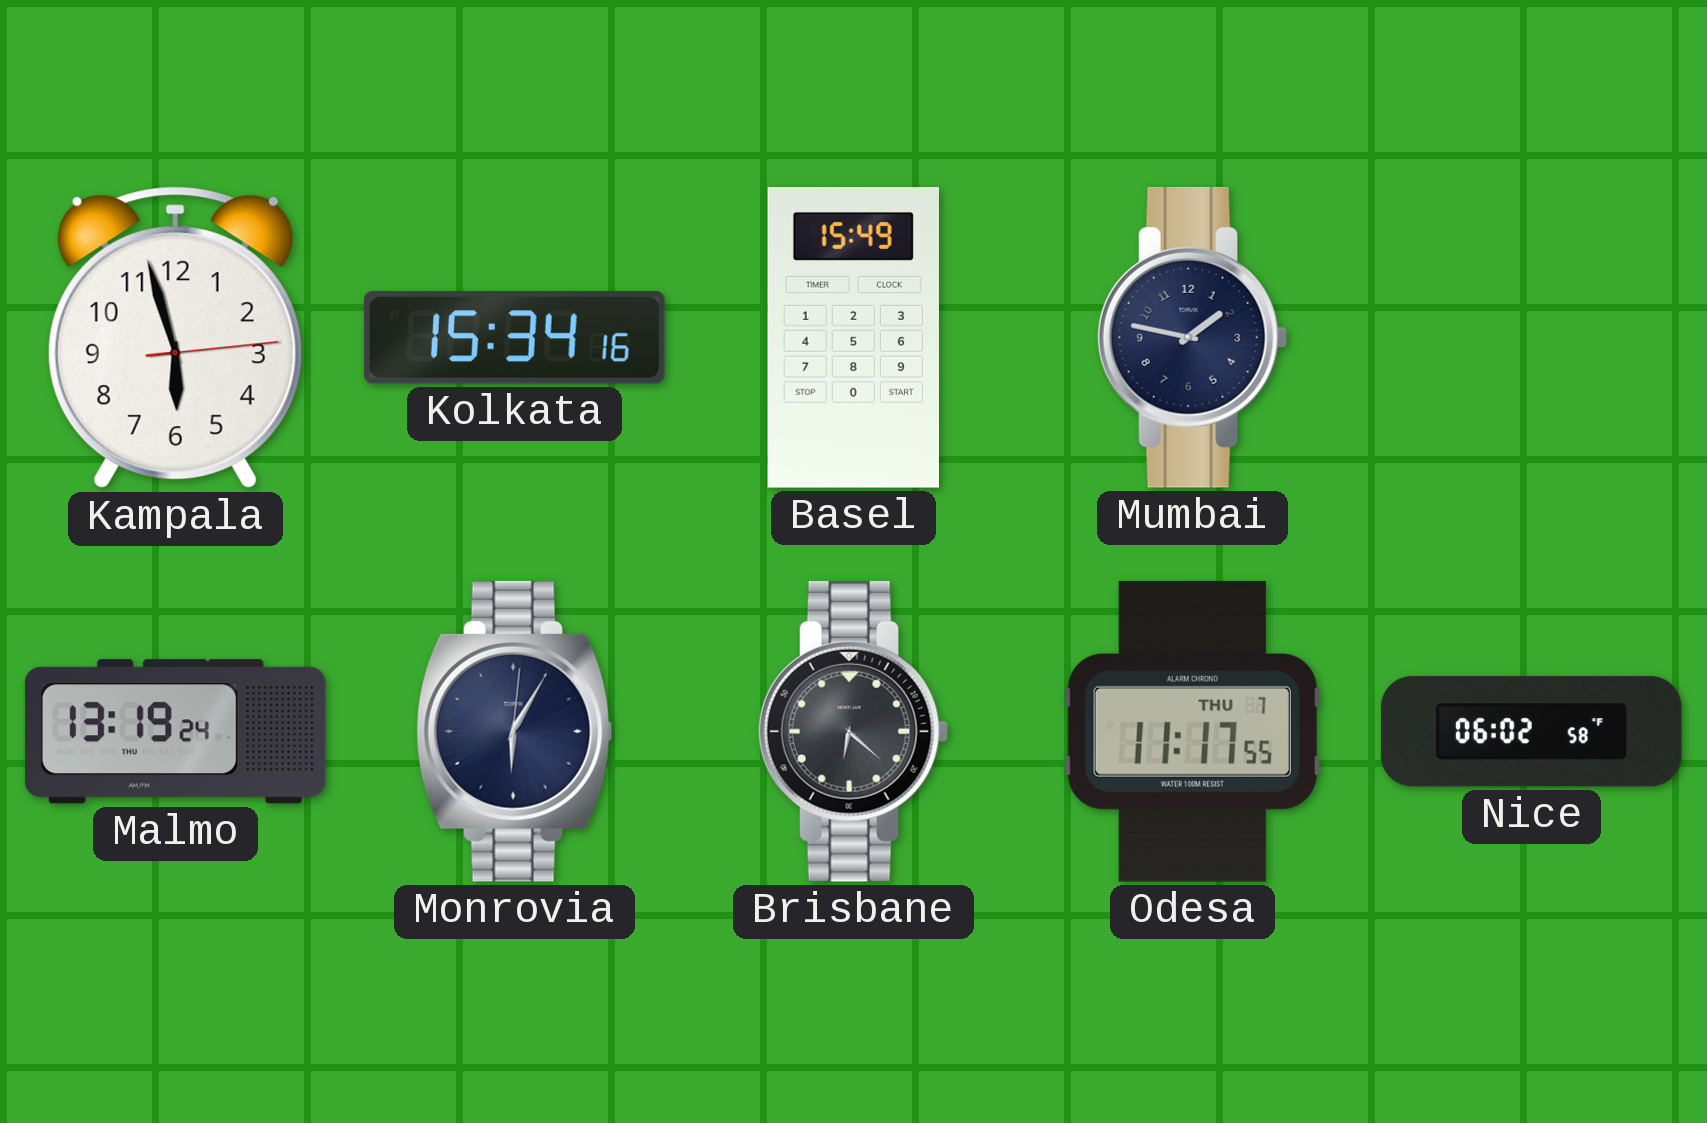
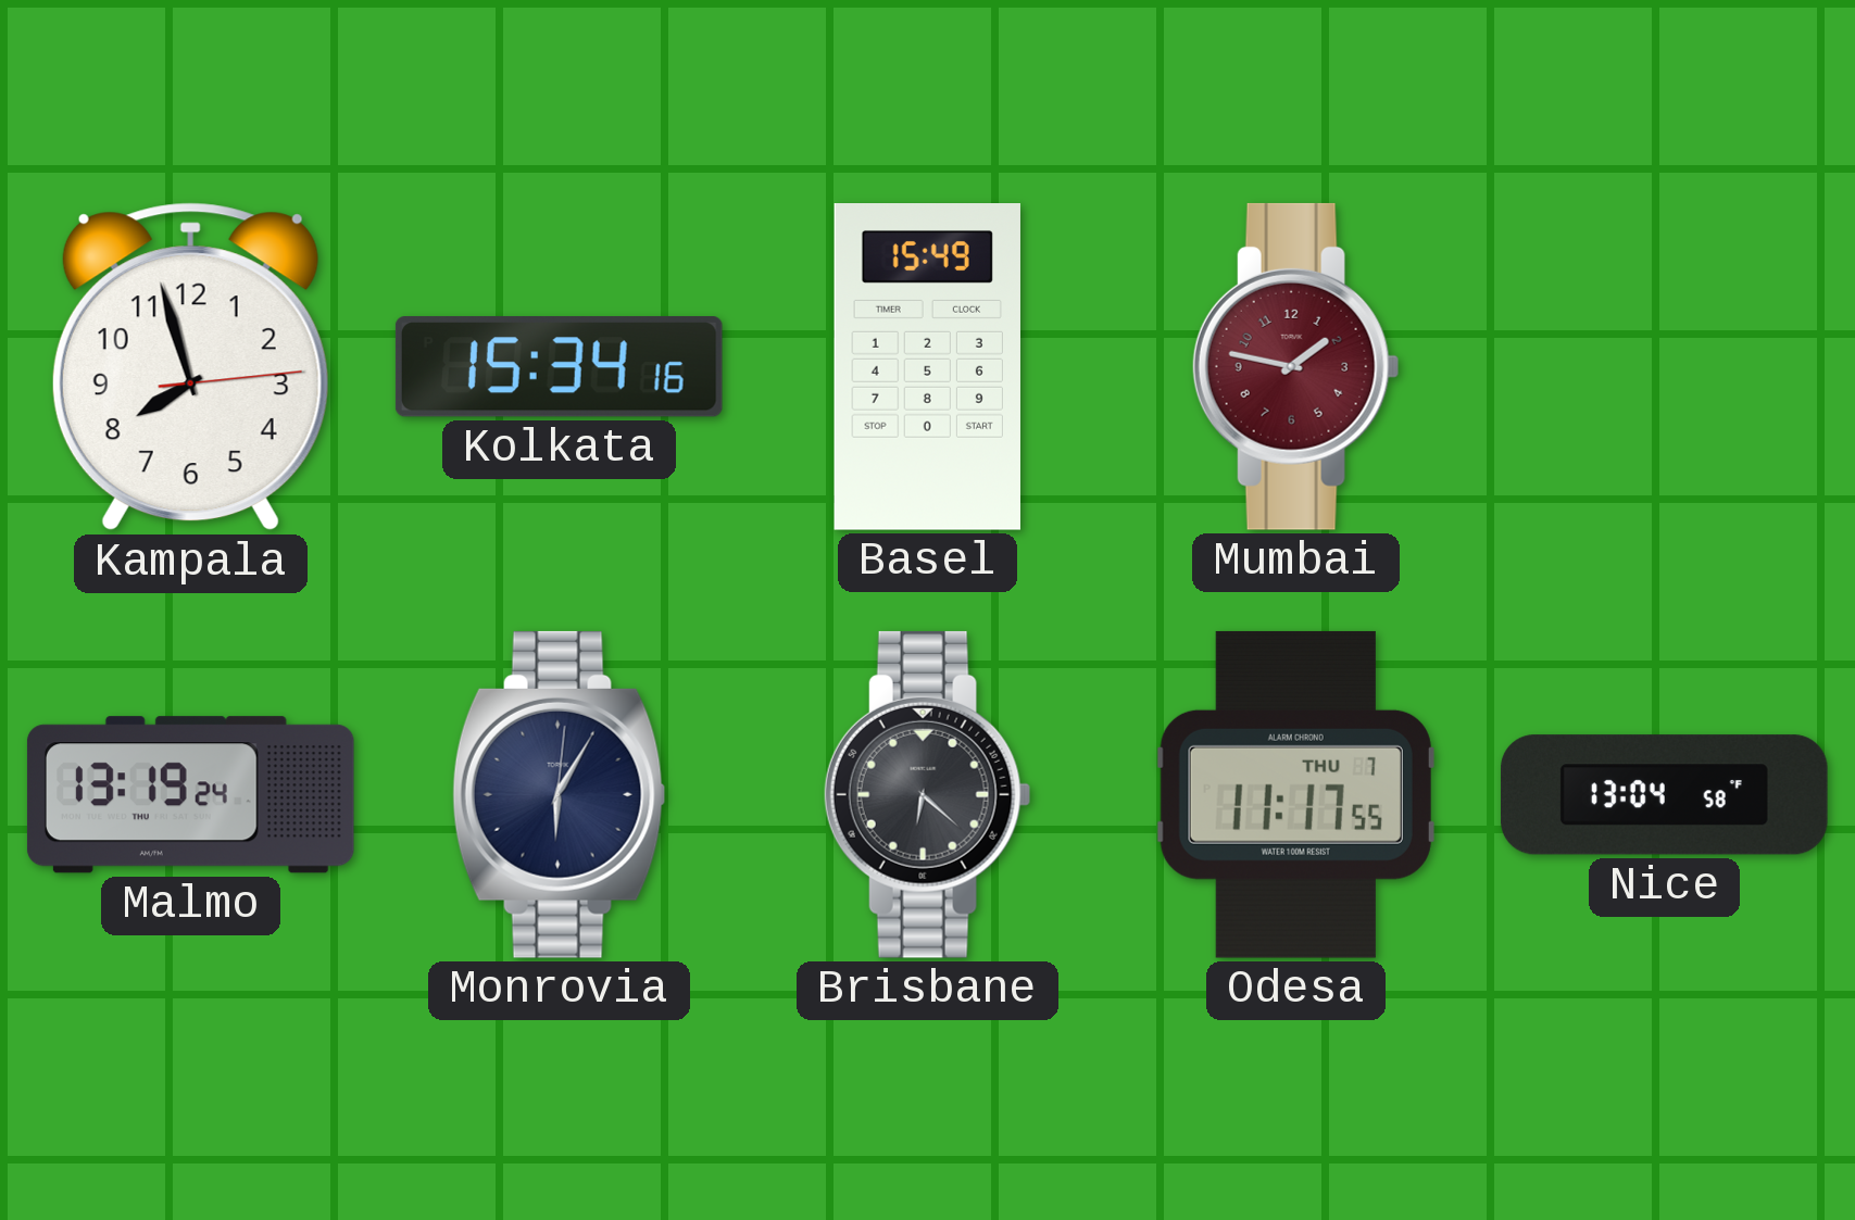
Kampala: 5:57 -> 7:57
Mumbai dial: navy -> burgundy
Nice: 06:02 -> 13:04
